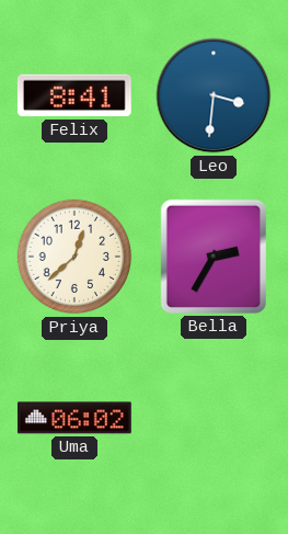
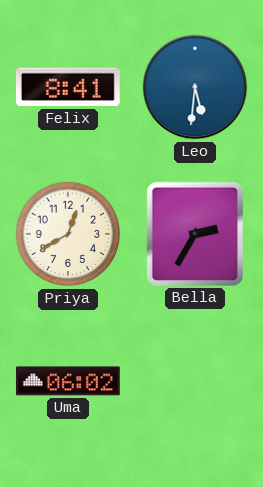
Leo: 3:31 -> 5:31
Priya: 12:38 -> 12:40
